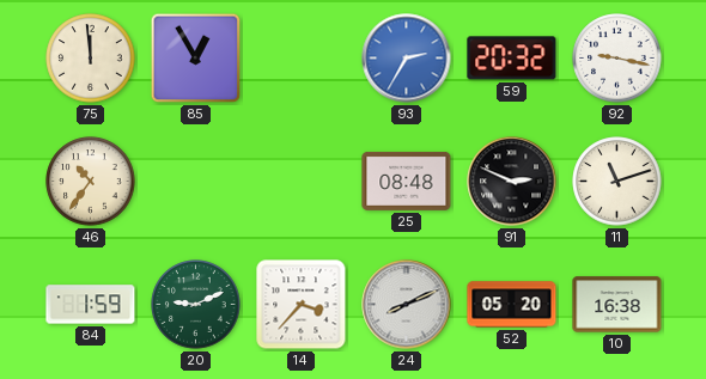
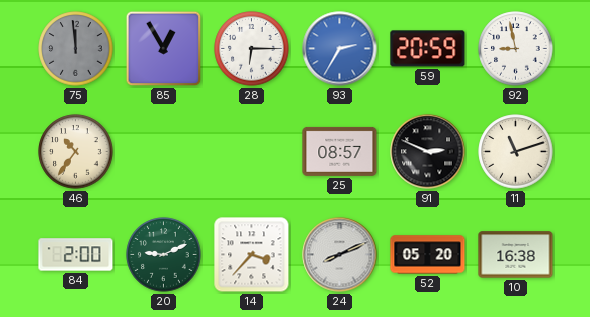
75 dial: cream -> grey
28: none -> 6:15
59: 20:32 -> 20:59
92: 9:17 -> 8:58
25: 08:48 -> 08:57
84: 1:59 -> 2:00
